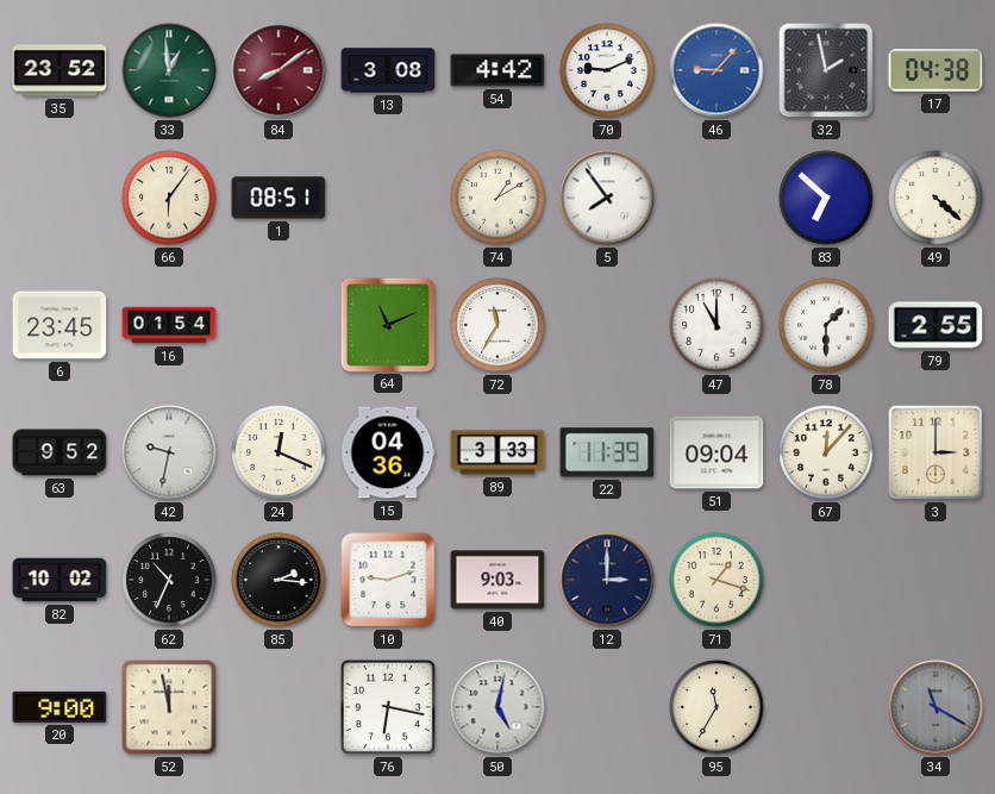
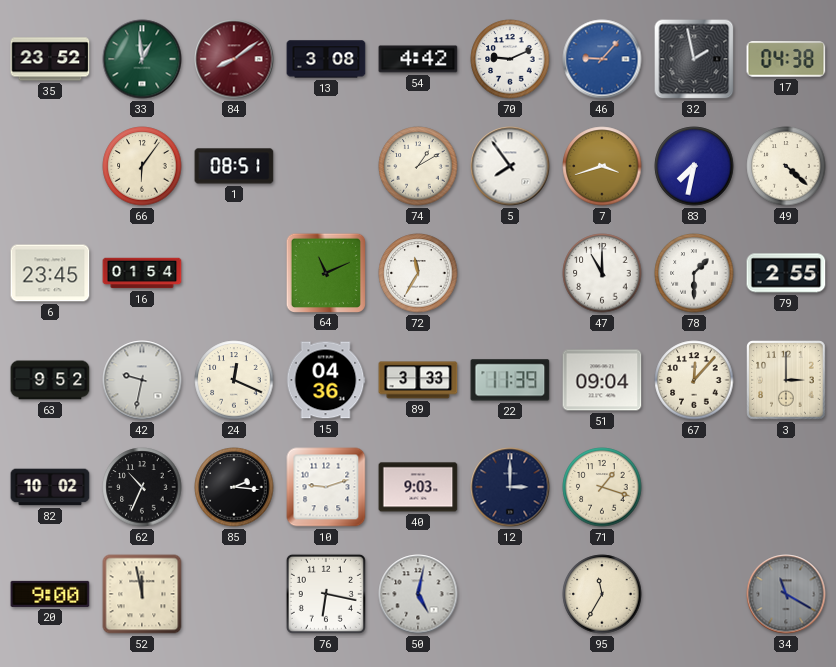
7: none -> 3:42
83: 6:52 -> 7:32
